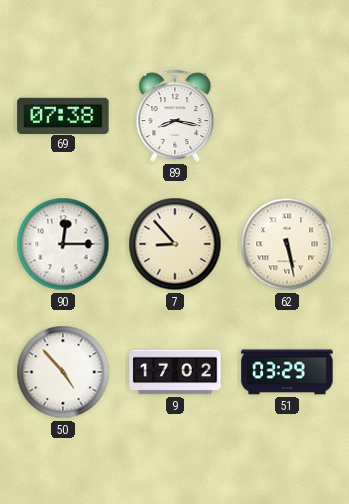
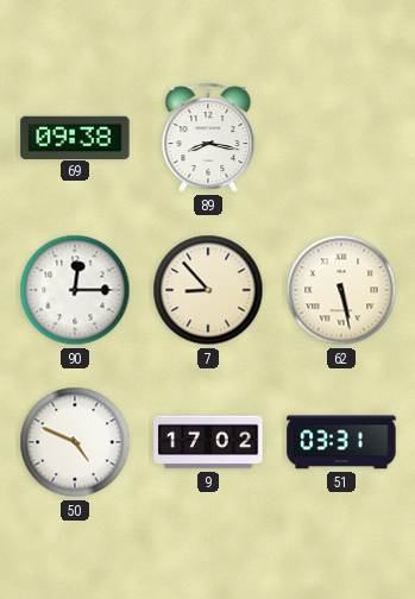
69: 07:38 -> 09:38
50: 4:53 -> 4:49
51: 03:29 -> 03:31
